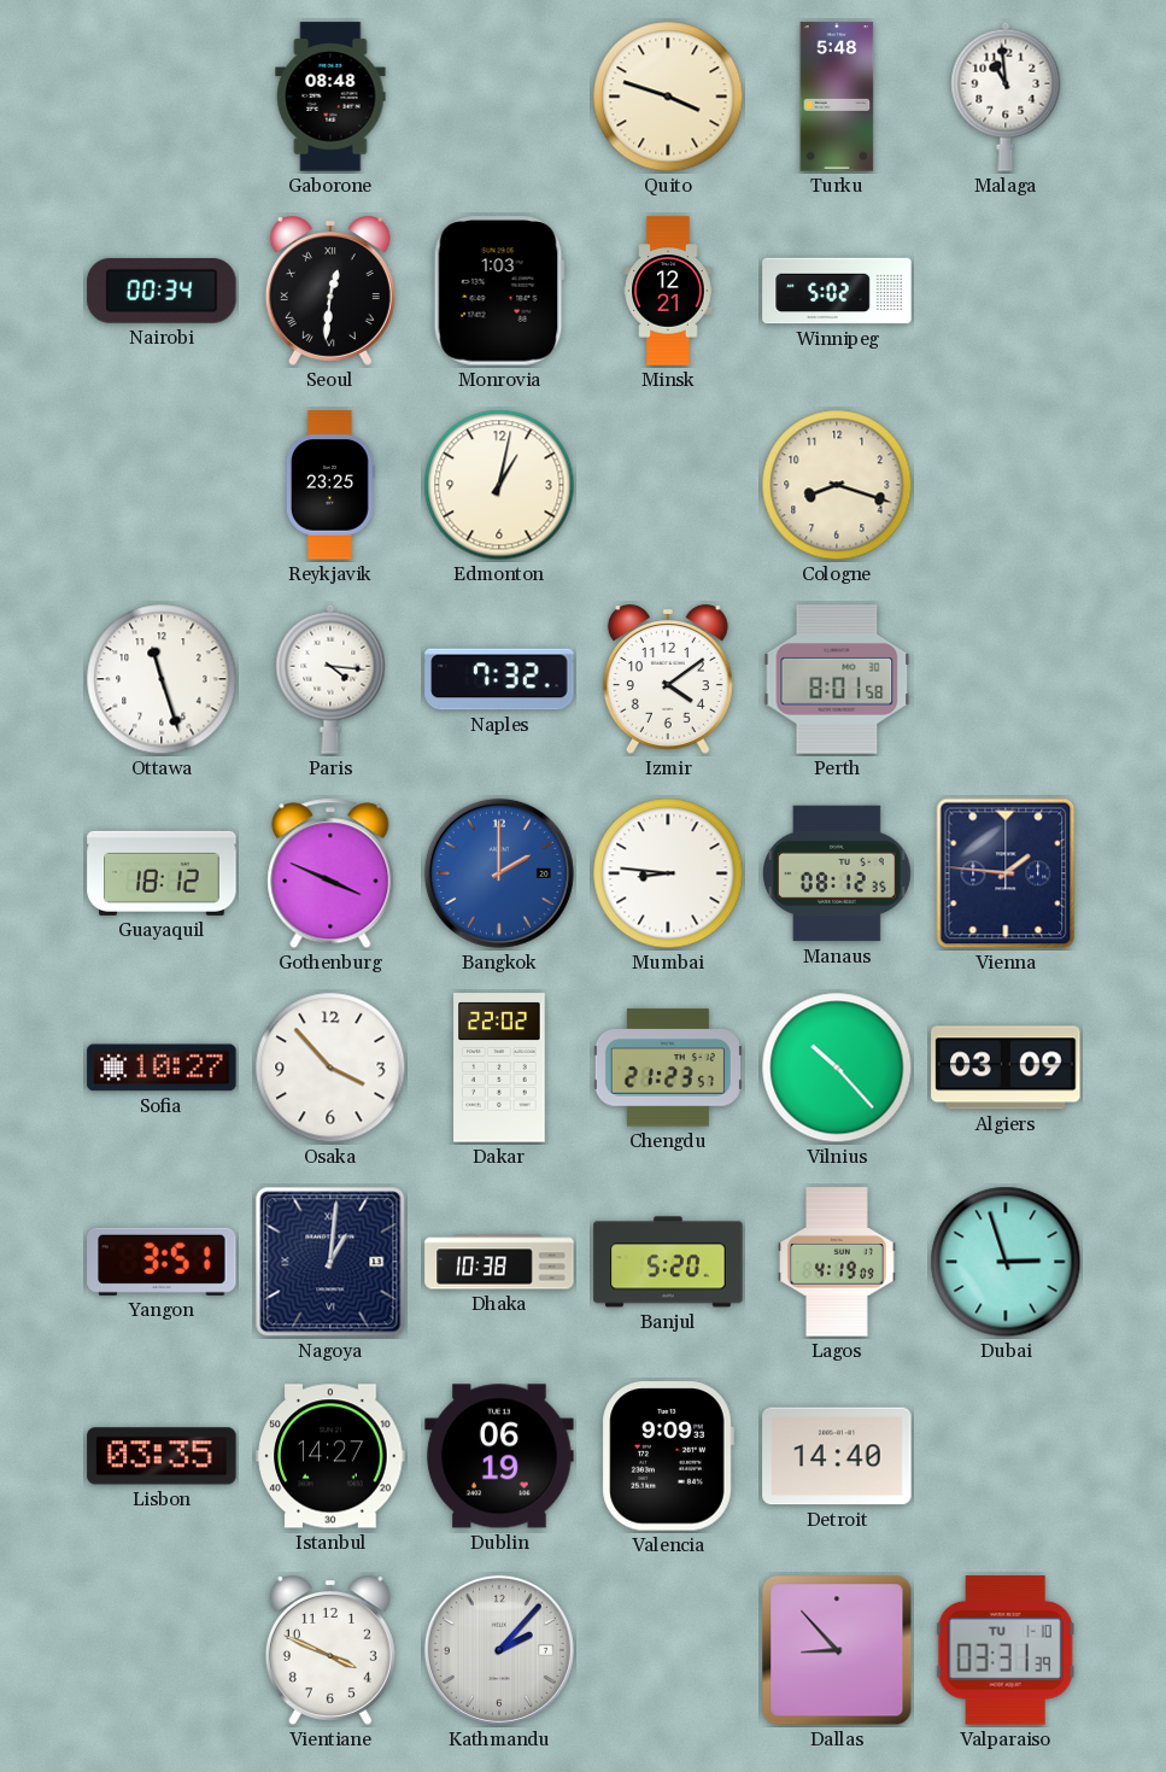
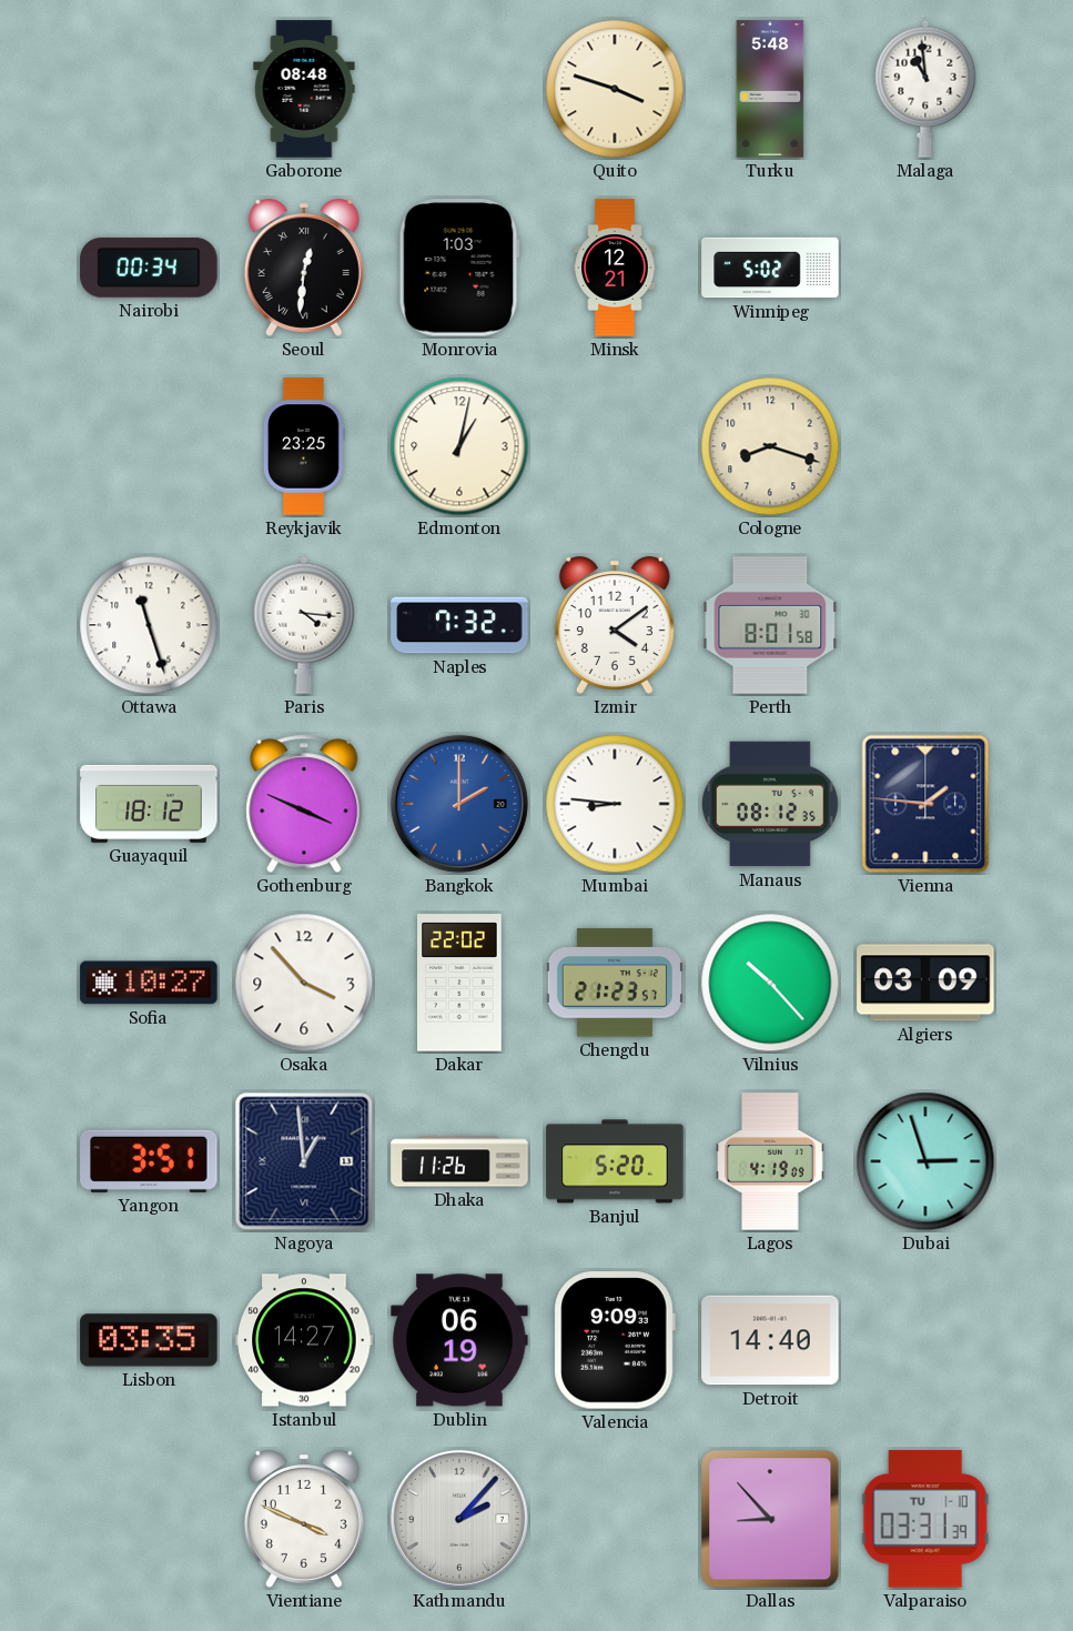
Nagoya: 1:01 -> 12:59
Dhaka: 10:38 -> 11:26
